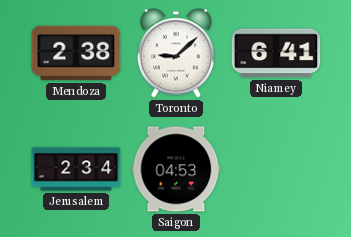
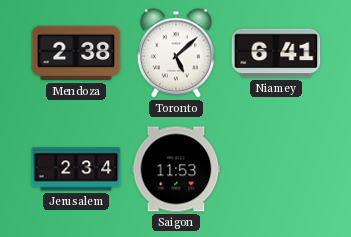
Toronto: 9:08 -> 5:08
Saigon: 04:53 -> 11:53
